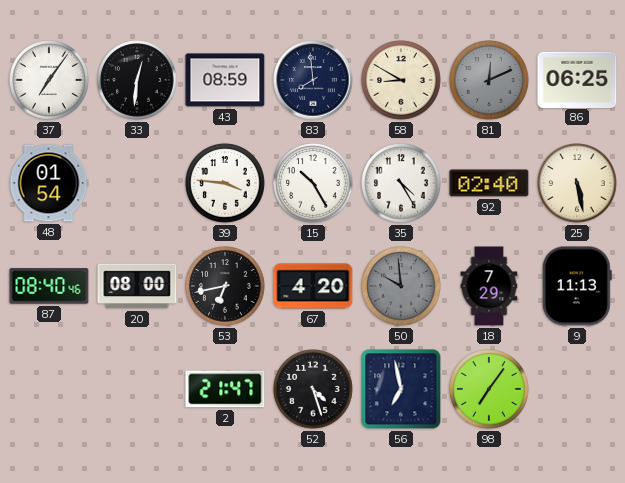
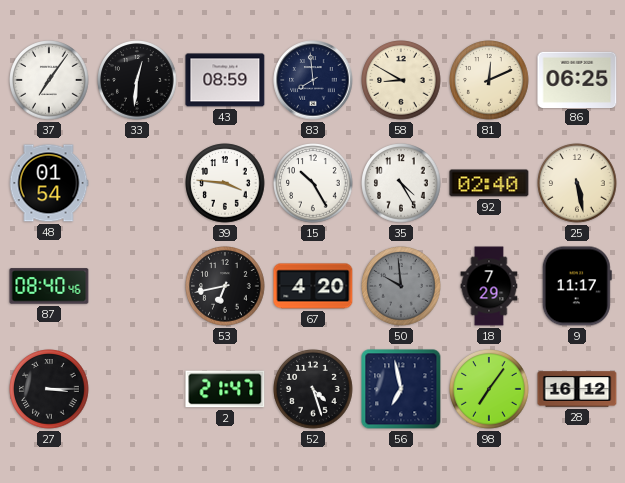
81 dial: grey -> cream
20: 08:00 -> none
9: 11:13 -> 11:17
27: none -> 3:15
28: none -> 16:12
